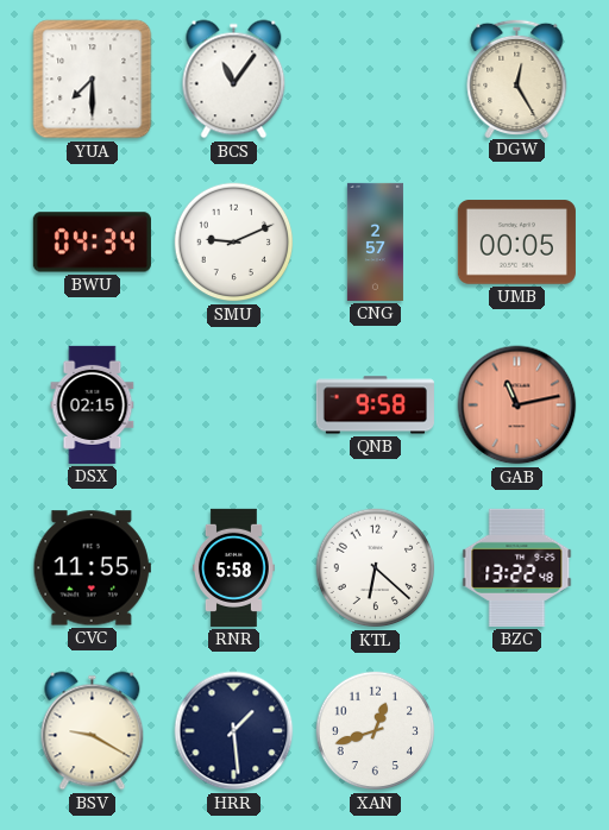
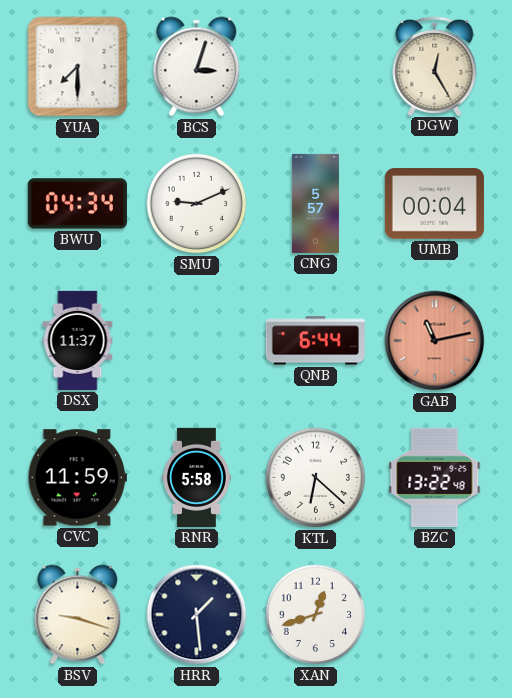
BCS: 11:06 -> 3:03
CNG: 2:57 -> 5:57
UMB: 00:05 -> 00:04
DSX: 02:15 -> 11:37
QNB: 9:58 -> 6:44
CVC: 11:55 -> 11:59
BSV: 9:20 -> 9:18
